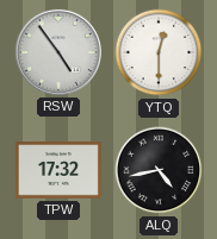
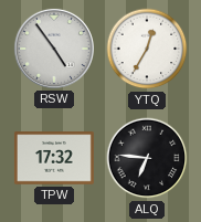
YTQ: 12:30 -> 12:35
ALQ: 4:43 -> 6:46
